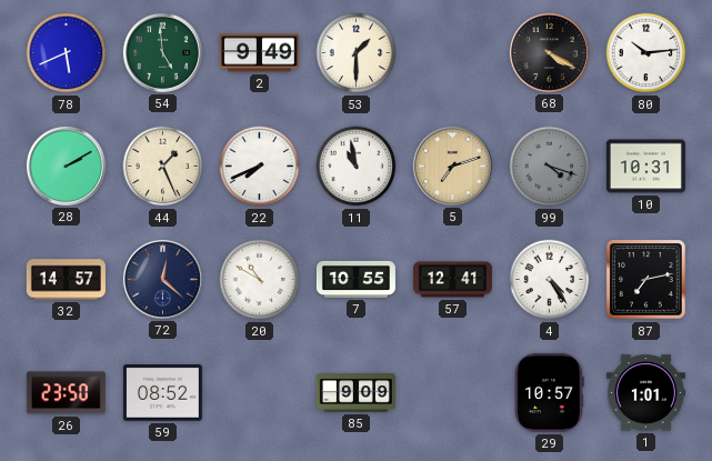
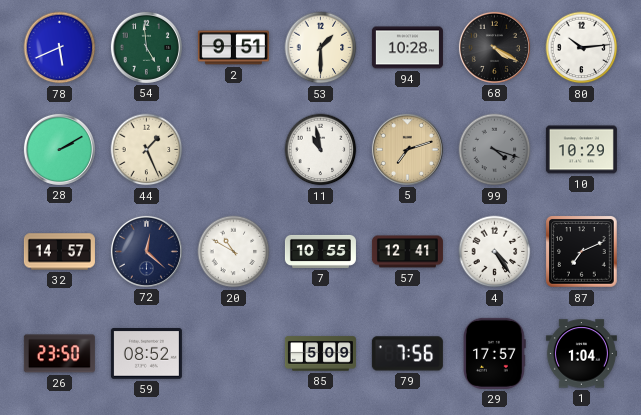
2: 9:49 -> 9:51
94: none -> 10:28
22: 7:41 -> none
10: 10:31 -> 10:29
87: 7:13 -> 7:11
85: 9:09 -> 5:09
79: none -> 7:56
29: 10:57 -> 17:57
1: 1:01 -> 1:04
